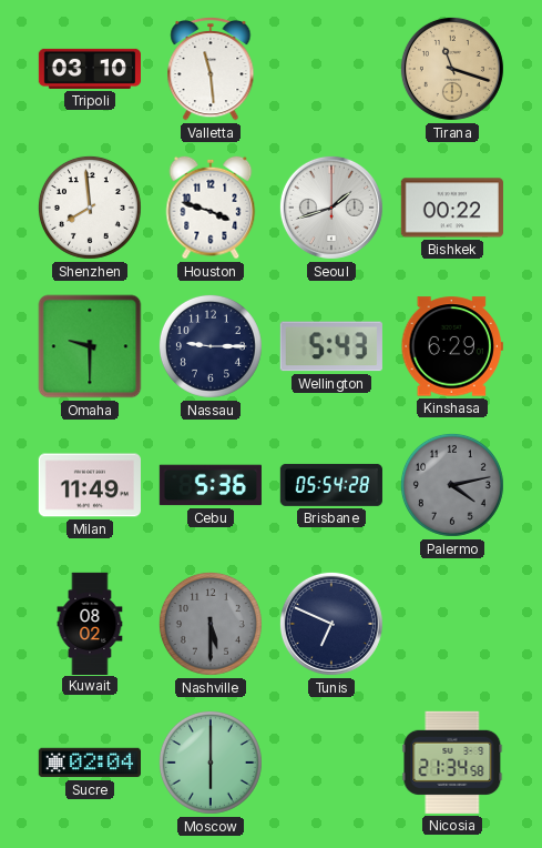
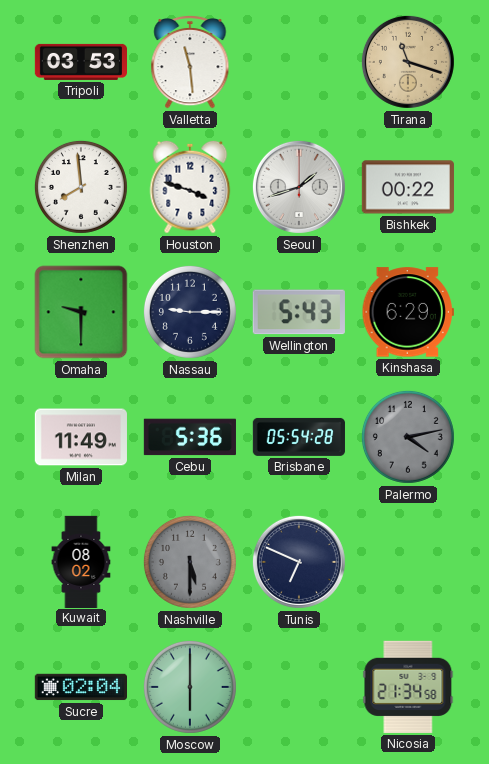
Tripoli: 03:10 -> 03:53
